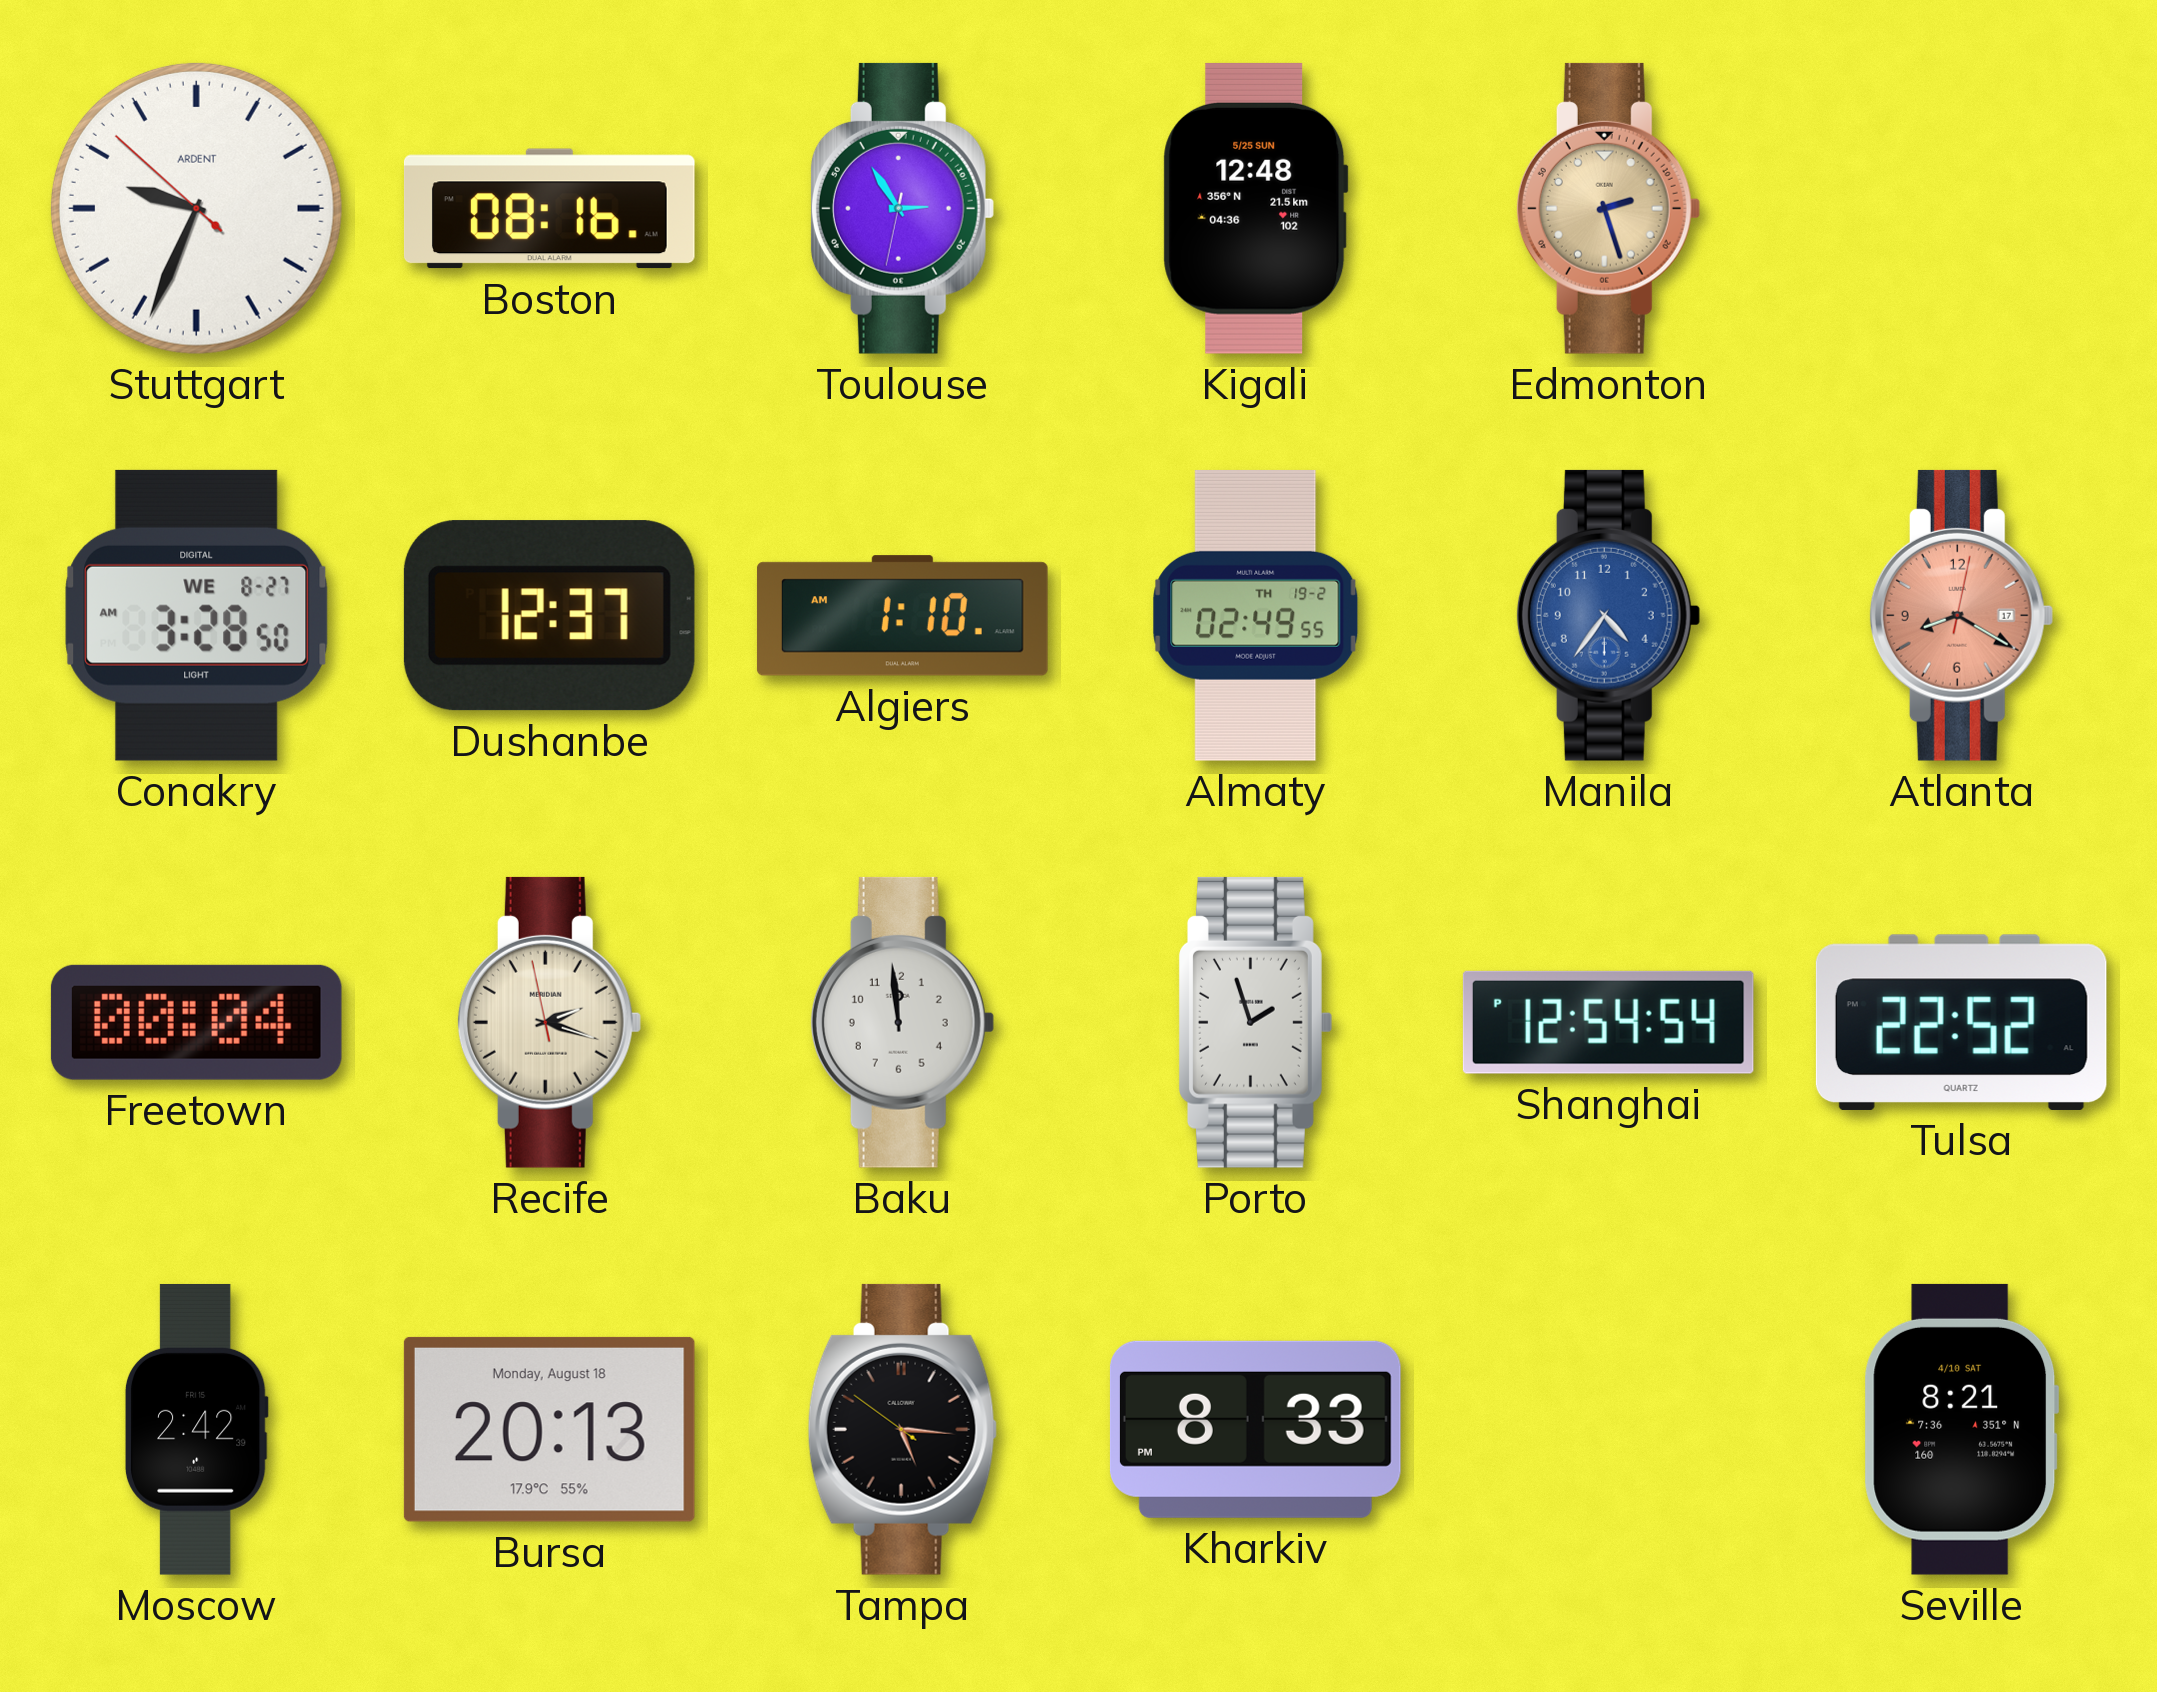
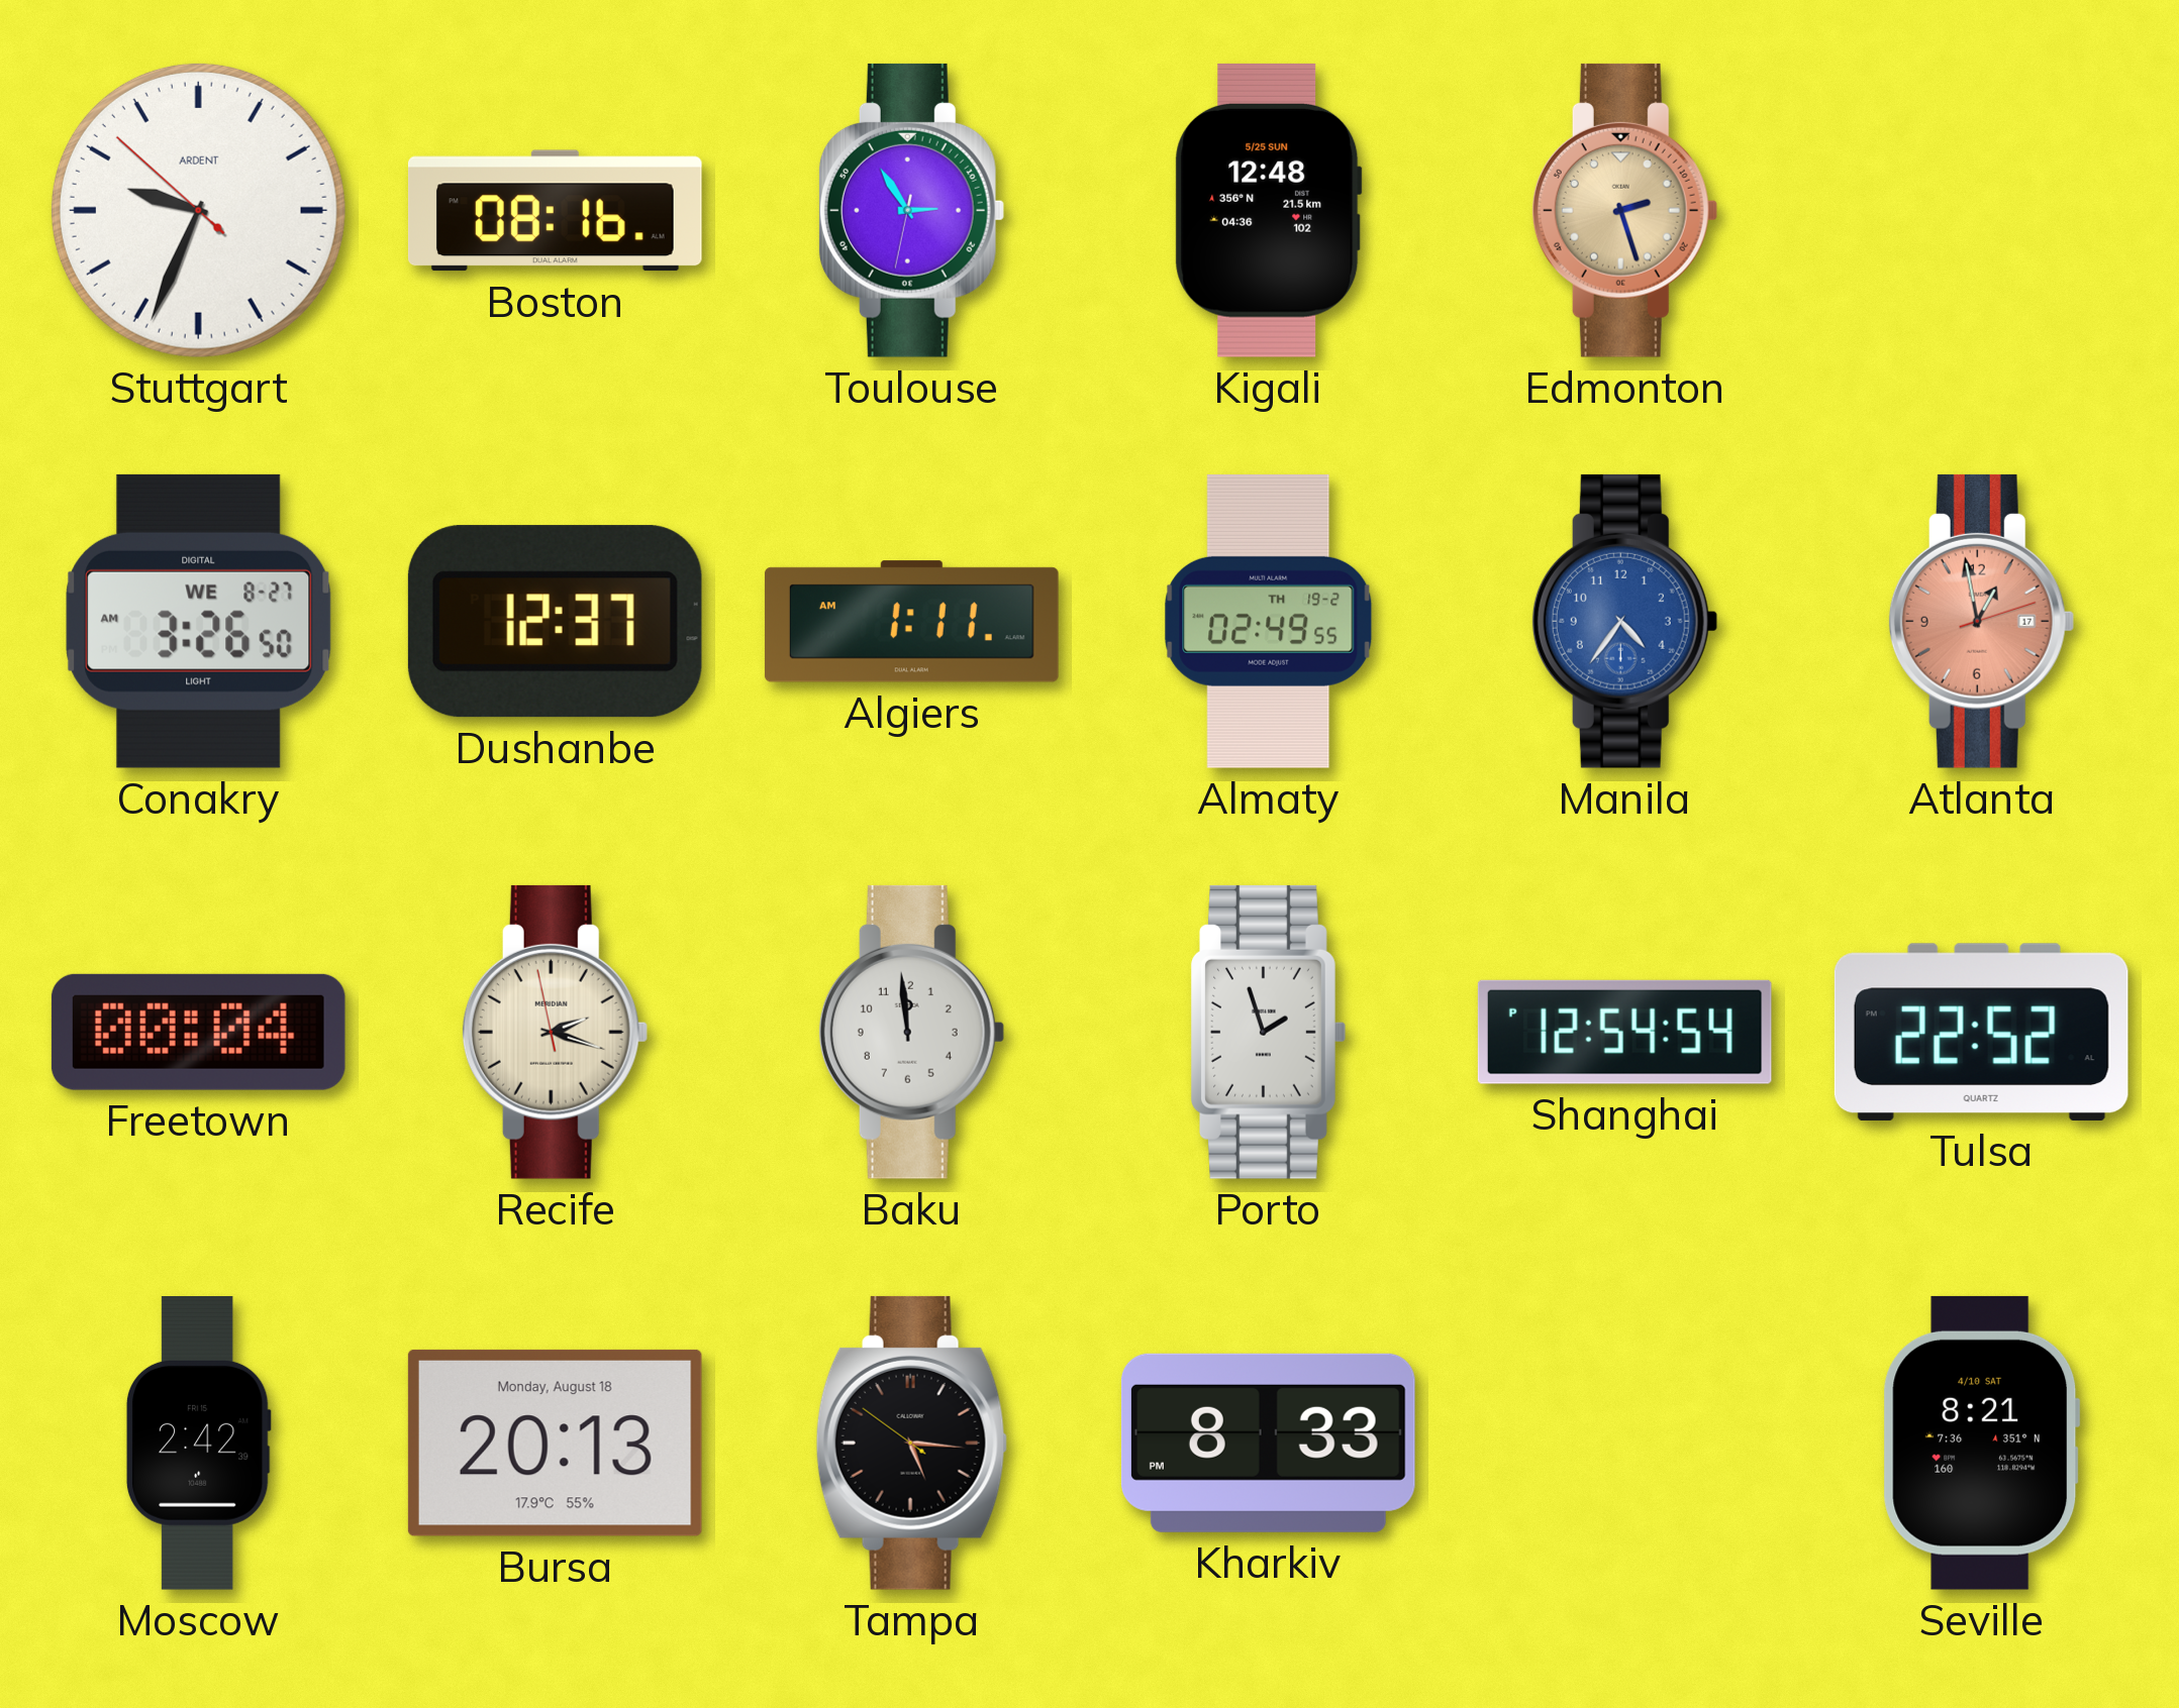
Conakry: 3:28 -> 3:26
Algiers: 1:10 -> 1:11
Atlanta: 8:20 -> 12:58
